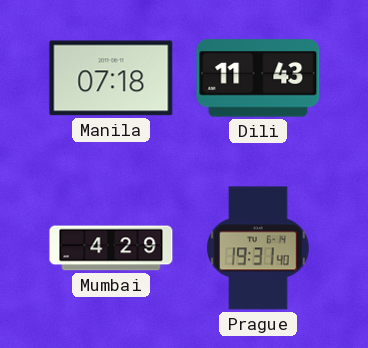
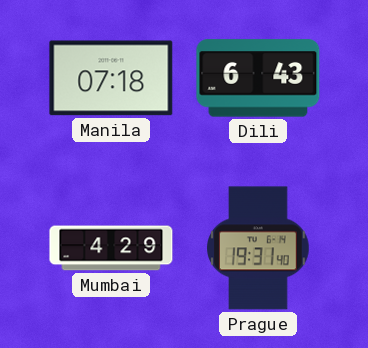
Dili: 11:43 -> 6:43
